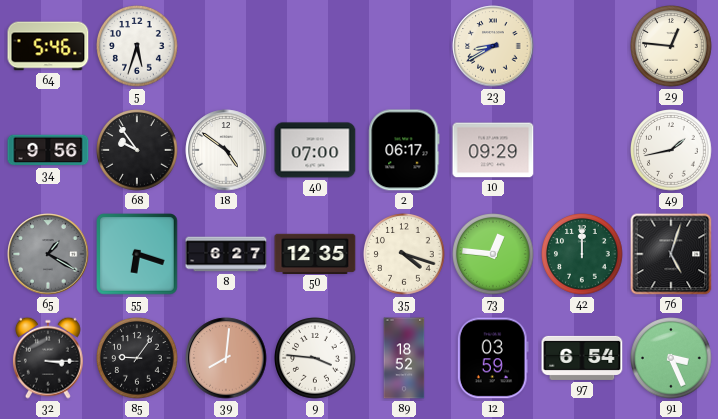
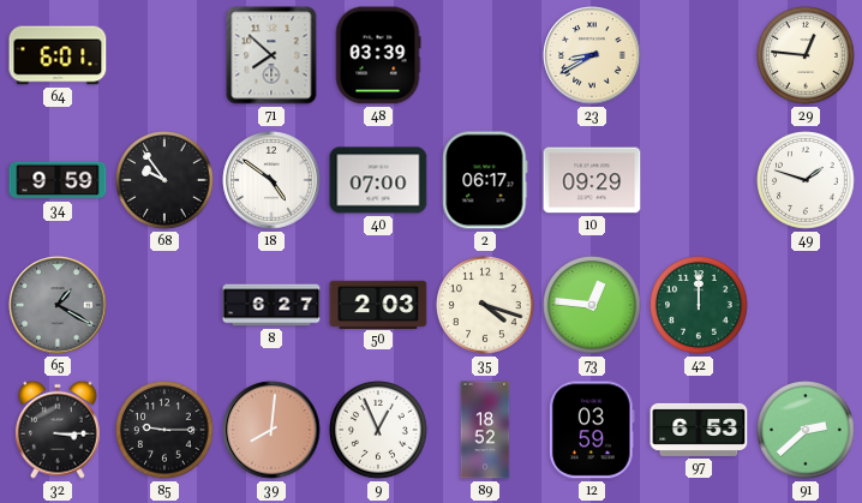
64: 5:46 -> 6:01
5: 5:33 -> none
71: none -> 7:52
48: none -> 03:39
34: 9:56 -> 9:59
49: 1:43 -> 1:48
55: 6:18 -> none
50: 12:35 -> 2:03
76: 5:03 -> none
85: 9:06 -> 9:15
9: 3:46 -> 12:56
97: 6:54 -> 6:53
91: 3:26 -> 2:38
